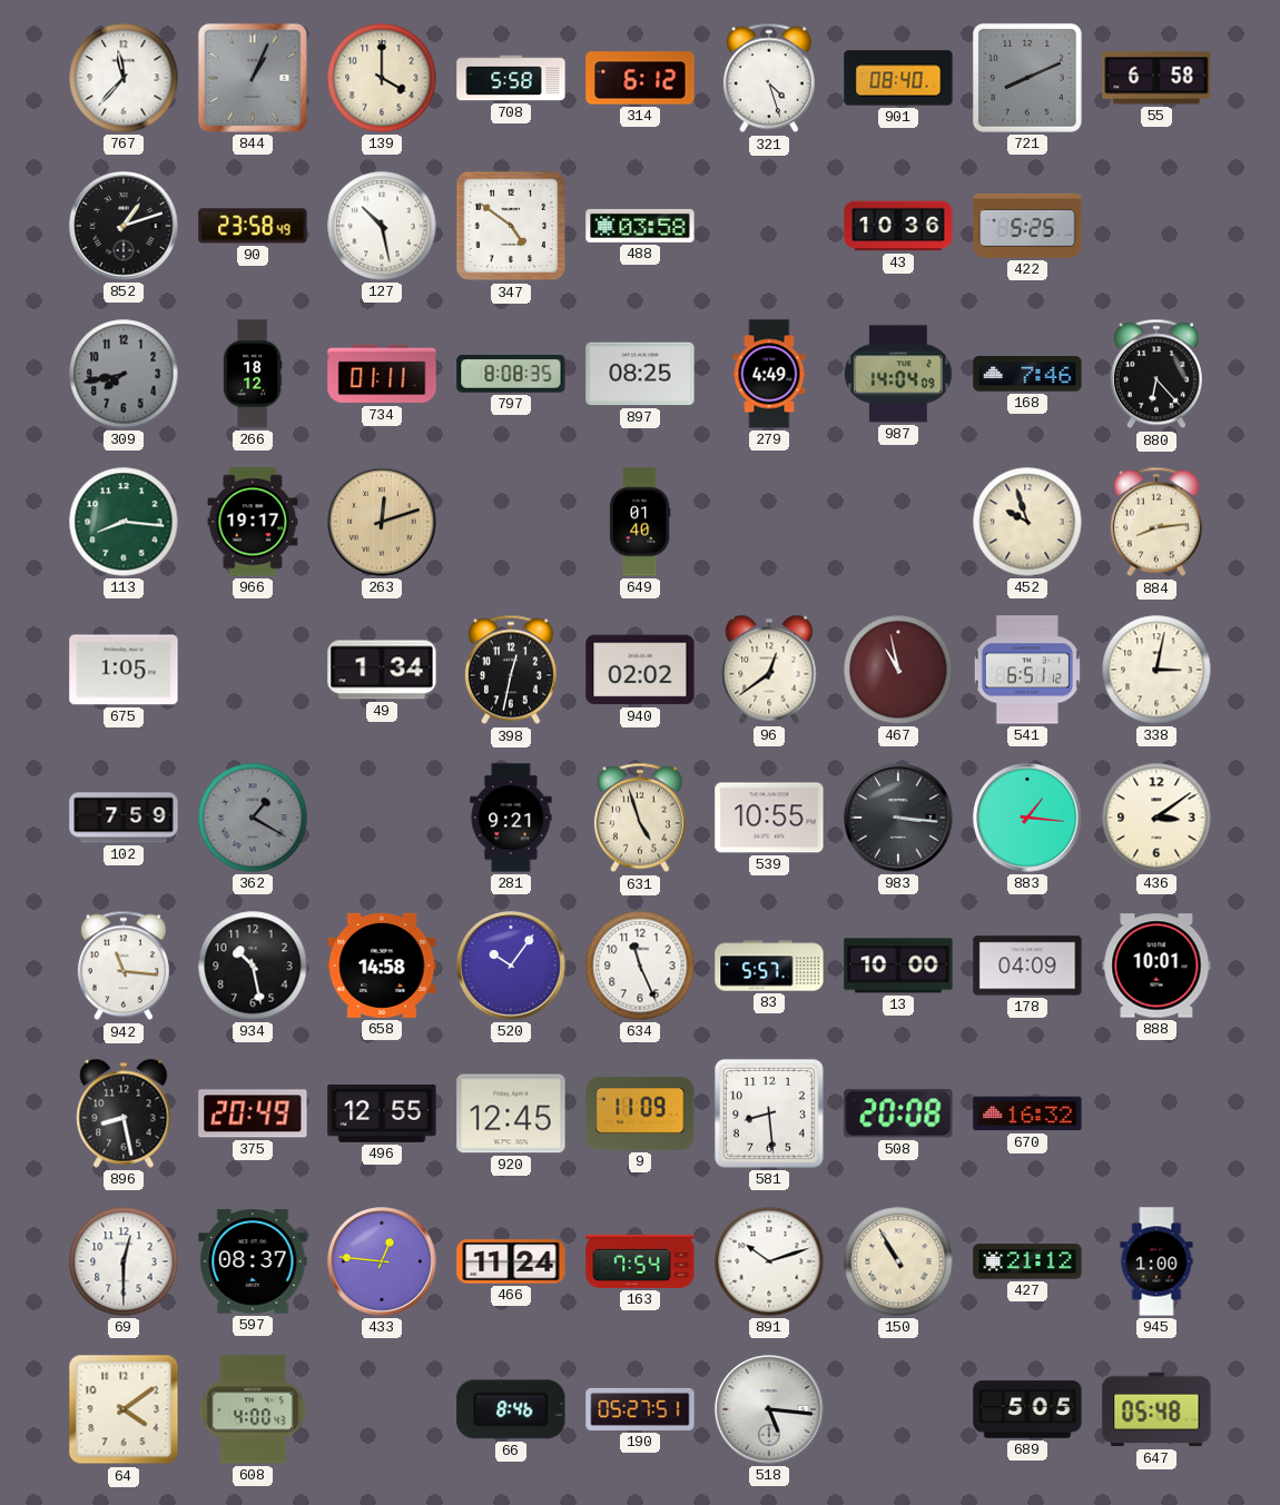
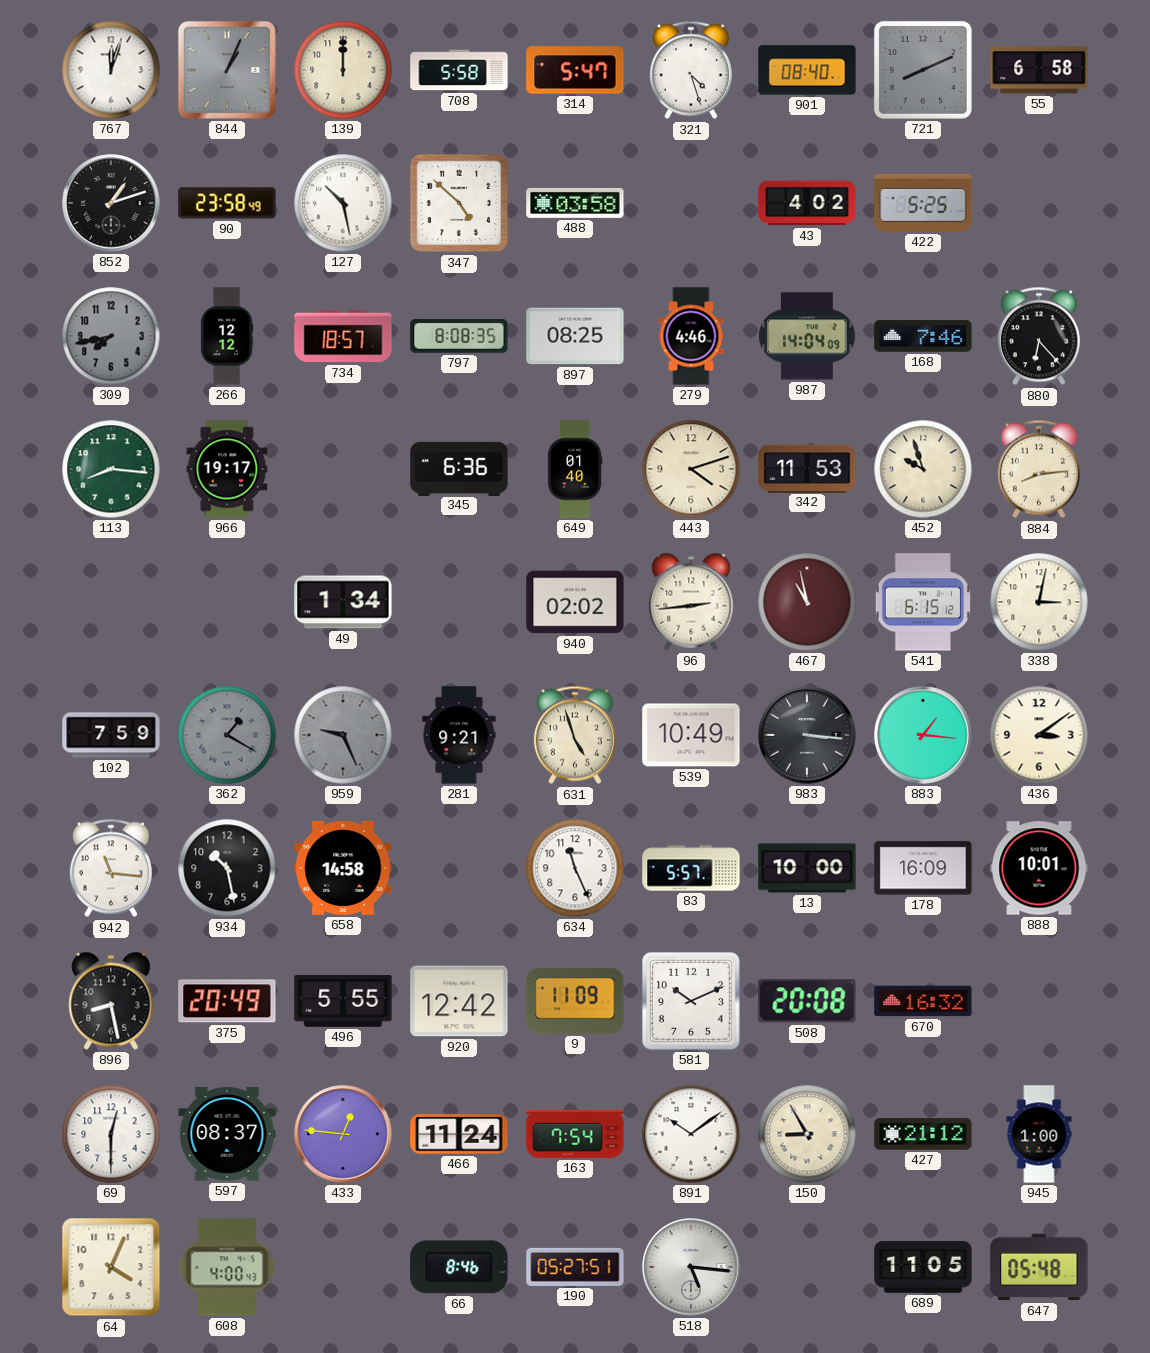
767: 11:37 -> 12:03
139: 4:00 -> 12:00
314: 6:12 -> 5:47
347: 4:51 -> 4:52
43: 10:36 -> 4:02
266: 18:12 -> 12:12
734: 01:11 -> 18:57
279: 4:49 -> 4:46
263: 12:12 -> none
345: none -> 6:36
443: none -> 4:12
342: none -> 11:53
675: 1:05 -> none
398: 12:32 -> none
96: 12:39 -> 2:44
541: 6:51 -> 6:15
959: none -> 9:26
539: 10:55 -> 10:49
520: 10:06 -> none
178: 04:09 -> 16:09
496: 12:55 -> 5:55
920: 12:45 -> 12:42
581: 8:29 -> 10:11
891: 10:12 -> 10:09
150: 10:55 -> 8:55
64: 4:09 -> 4:04
689: 5:05 -> 11:05
